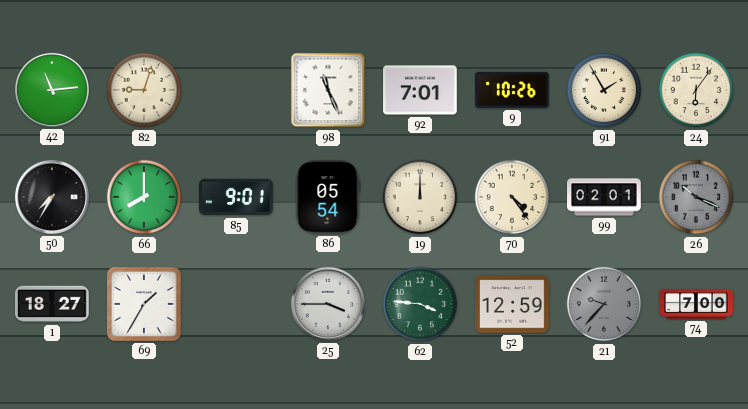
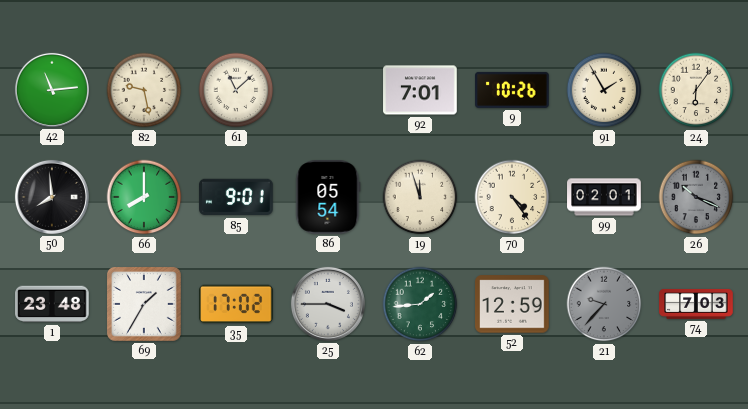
82: 9:03 -> 9:28
61: none -> 11:08
98: 11:26 -> none
50: 7:35 -> 7:59
19: 12:00 -> 11:57
1: 18:27 -> 23:48
35: none -> 17:02
62: 3:46 -> 1:44
74: 7:00 -> 7:03
